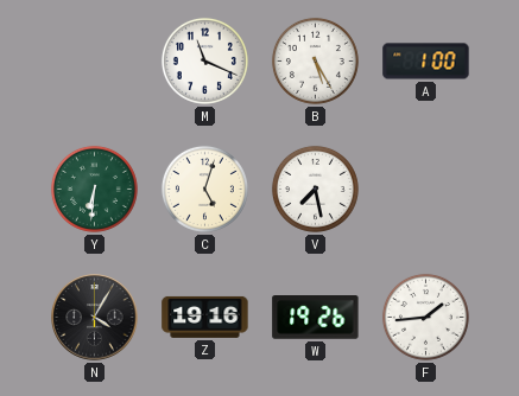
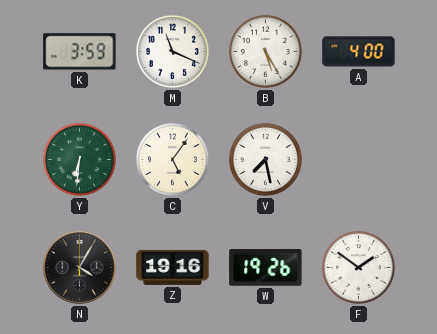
K: none -> 3:59
A: 1:00 -> 4:00
C: 5:03 -> 5:06
F: 1:44 -> 1:51
